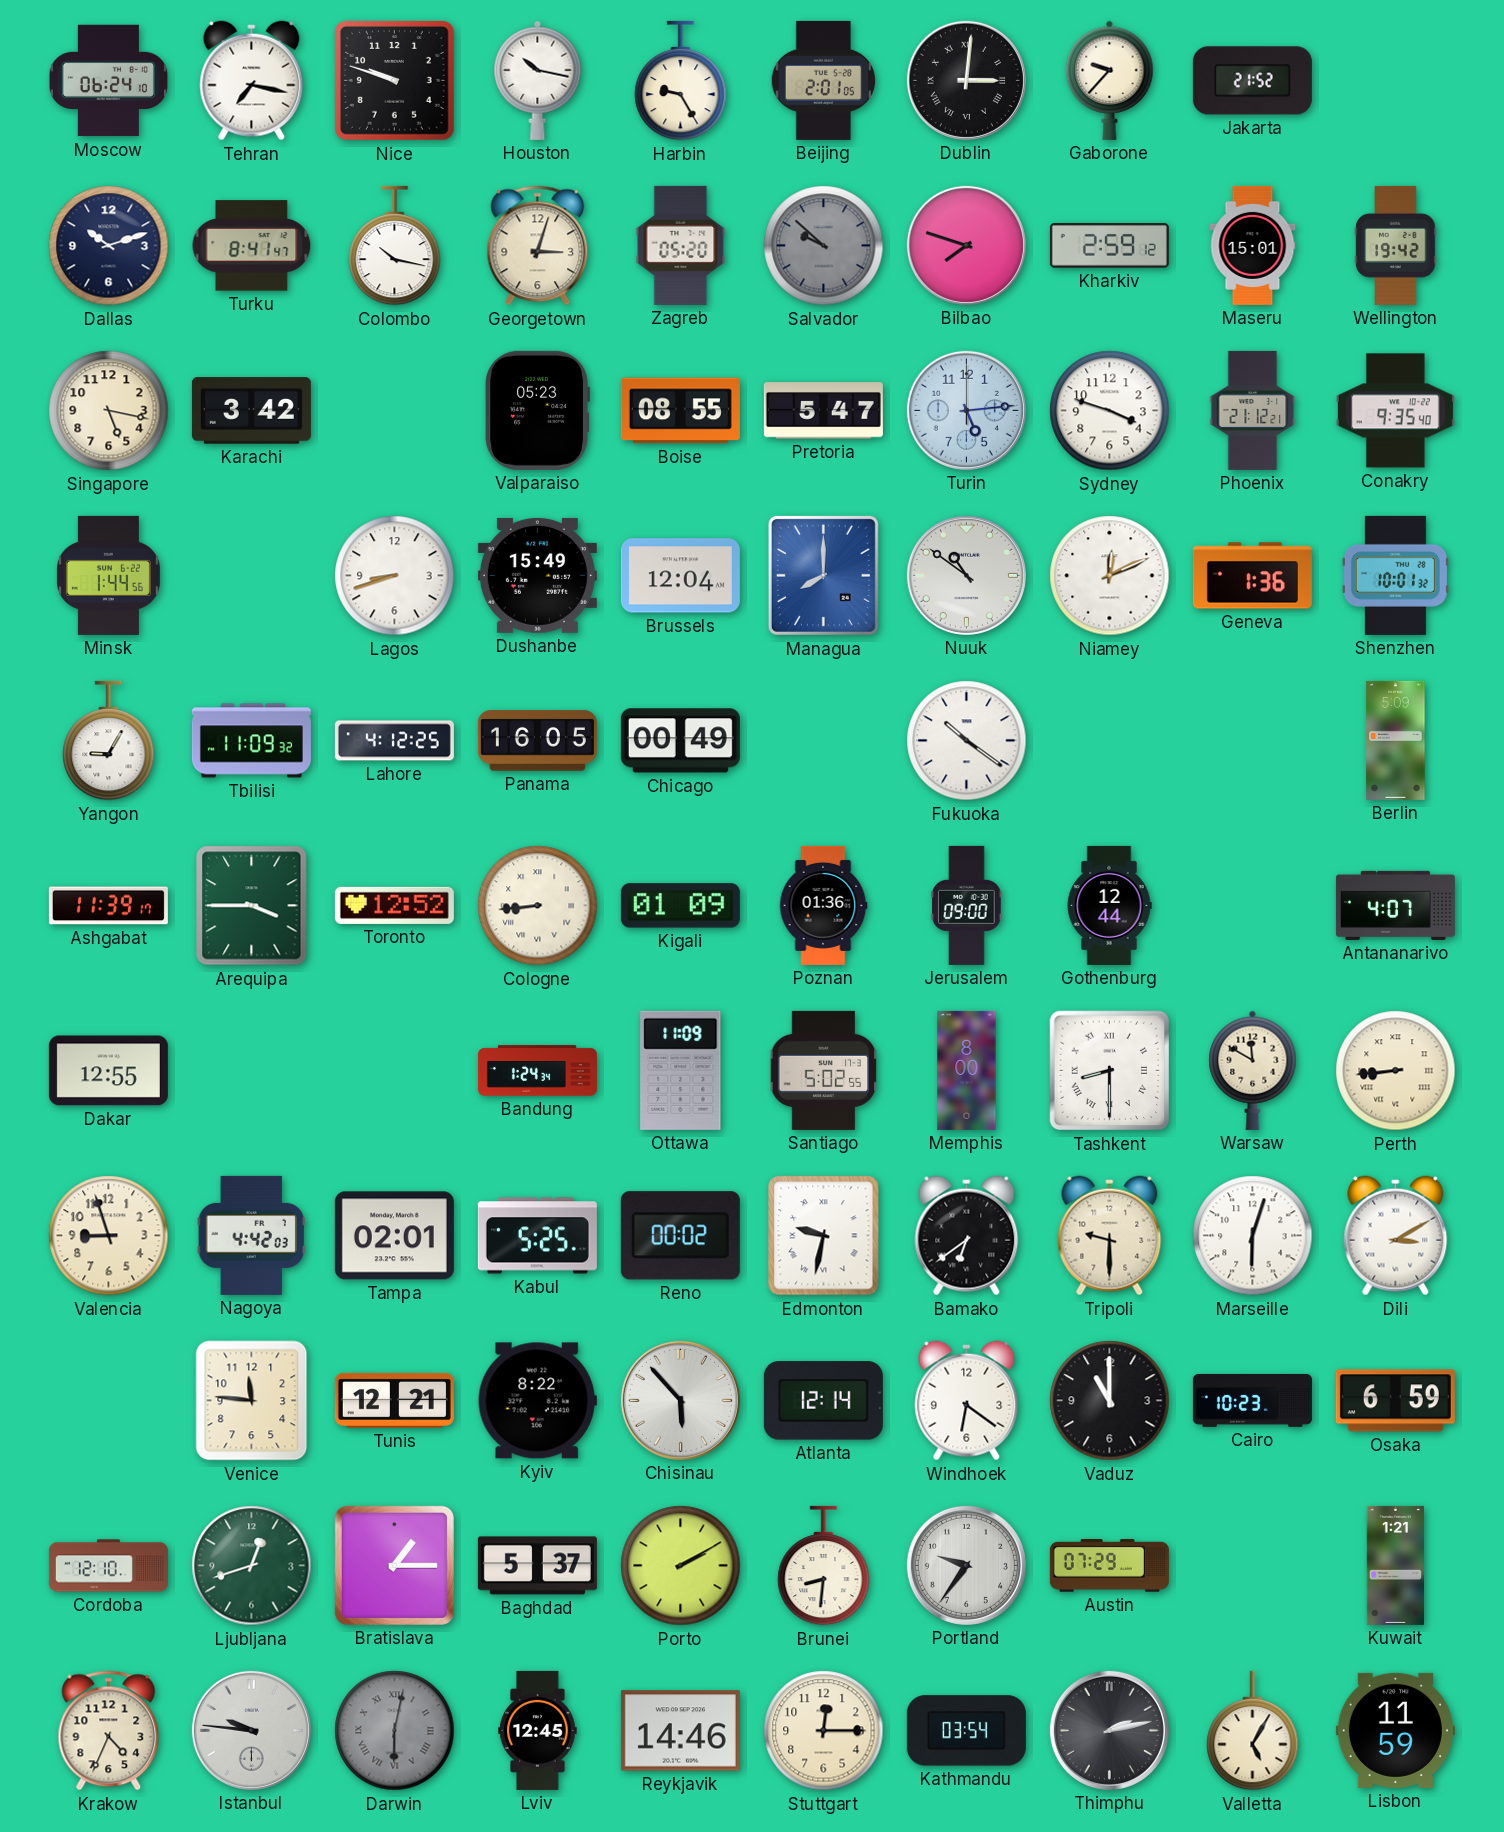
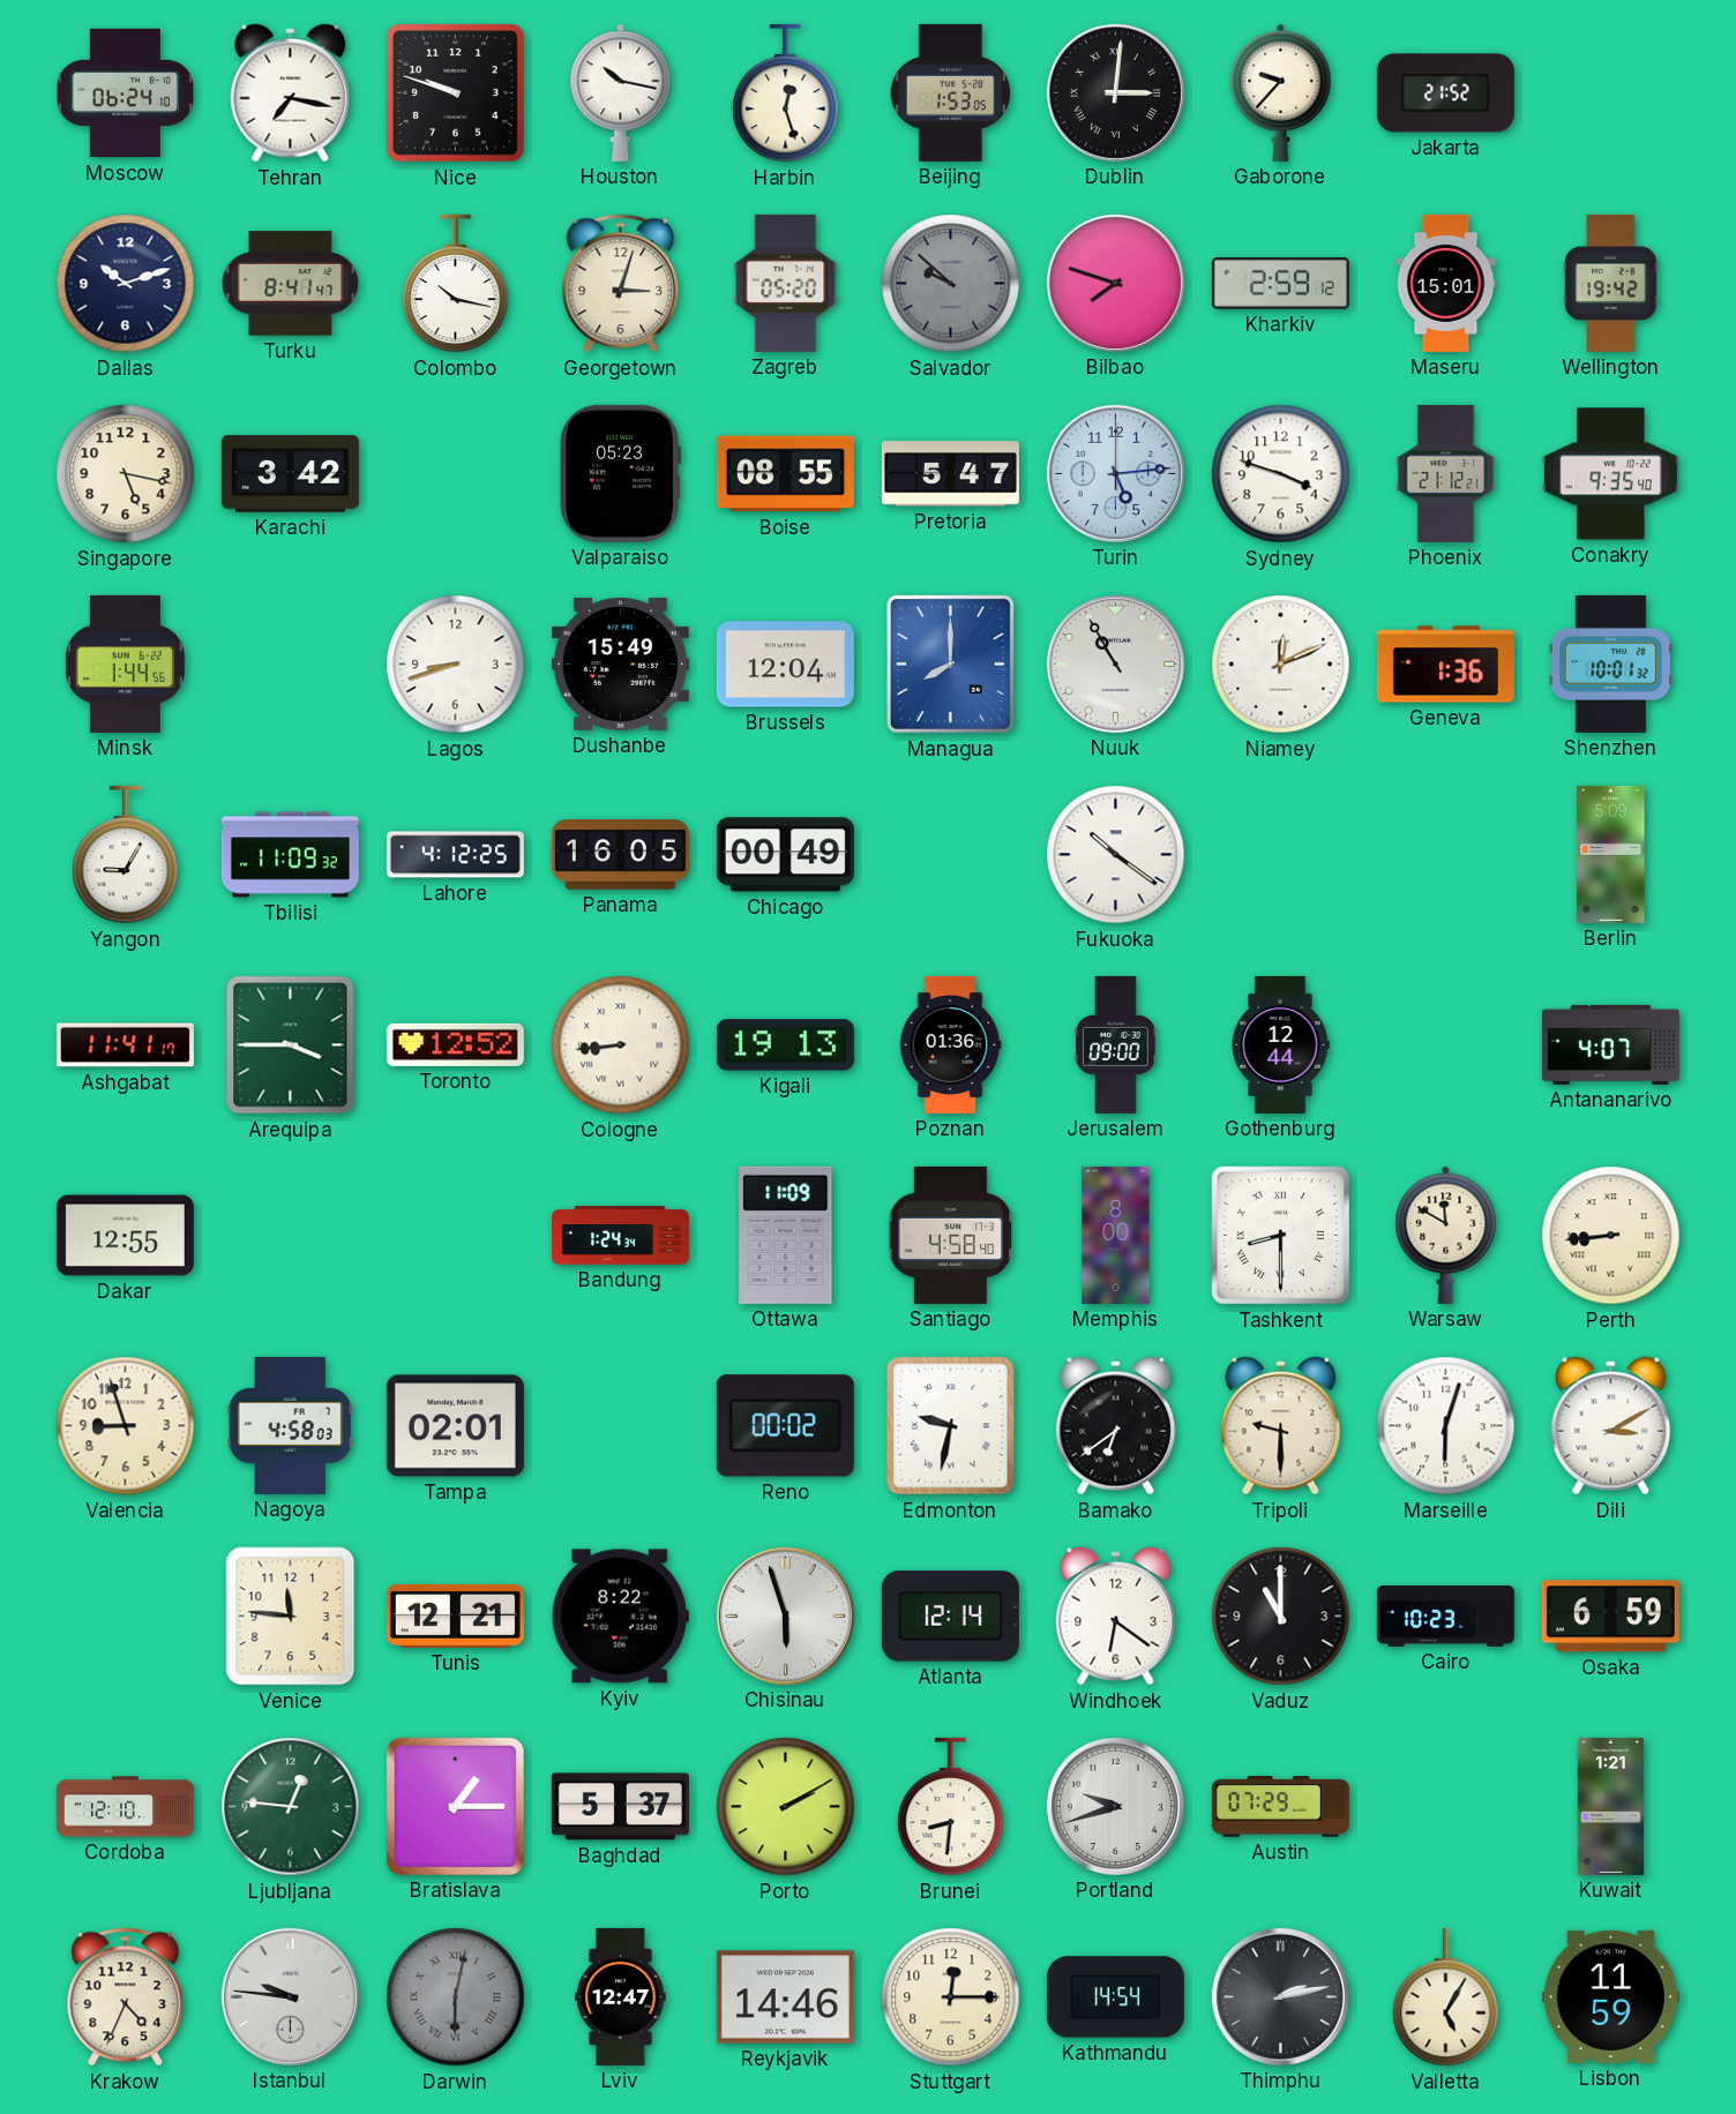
Harbin: 9:25 -> 12:27
Beijing: 2:01 -> 1:53
Nuuk: 10:51 -> 10:55
Ashgabat: 11:39 -> 11:41
Kigali: 01:09 -> 19:13
Santiago: 5:02 -> 4:58
Nagoya: 4:42 -> 4:58
Kabul: 5:25 -> none
Chisinau: 5:53 -> 5:57
Ljubljana: 12:42 -> 12:46
Portland: 9:36 -> 9:42
Lviv: 12:45 -> 12:47
Kathmandu: 03:54 -> 14:54
